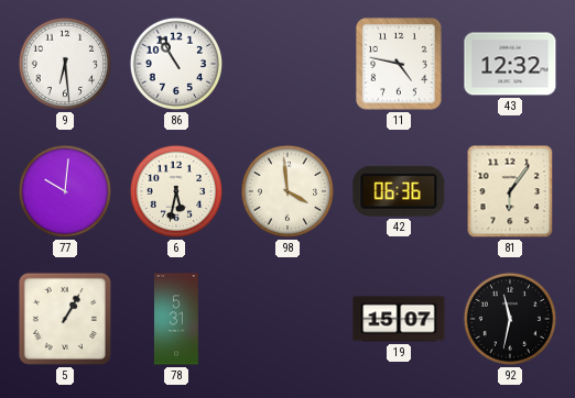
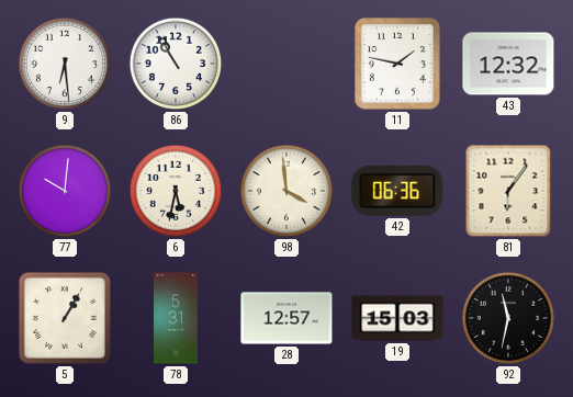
11: 4:47 -> 1:47
28: none -> 12:57
19: 15:07 -> 15:03
